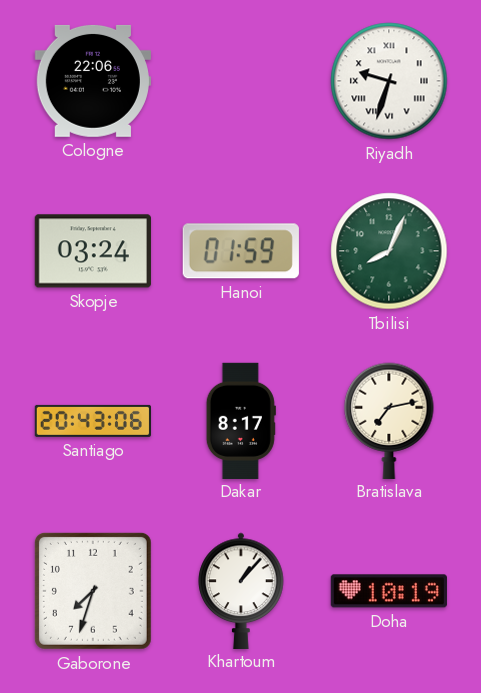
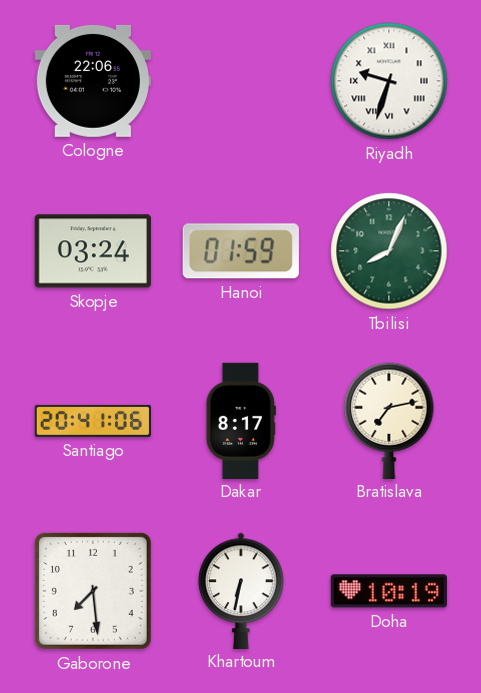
Santiago: 20:43 -> 20:41
Gaborone: 7:33 -> 7:29
Khartoum: 1:07 -> 6:32
